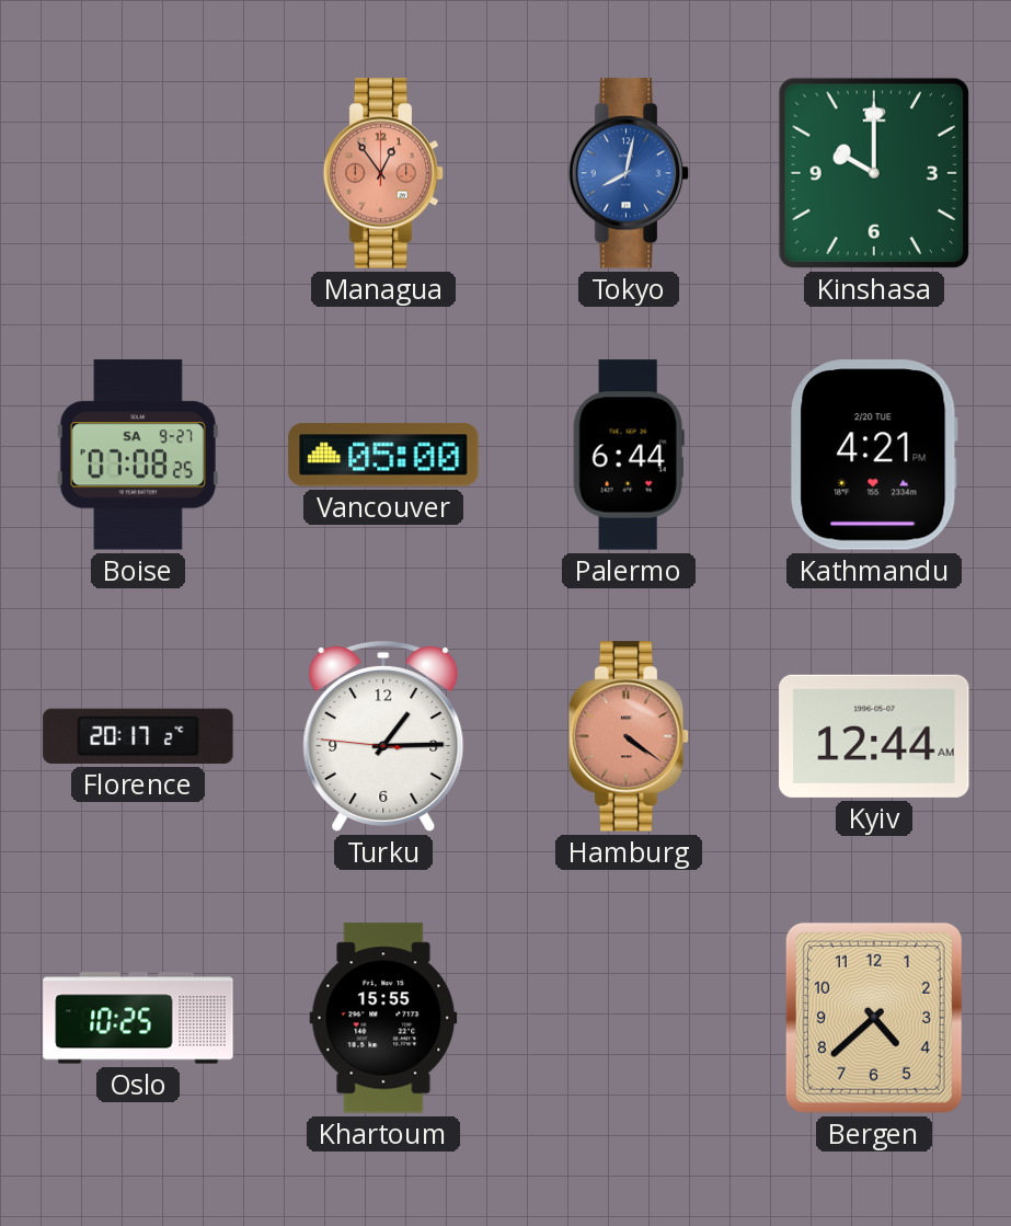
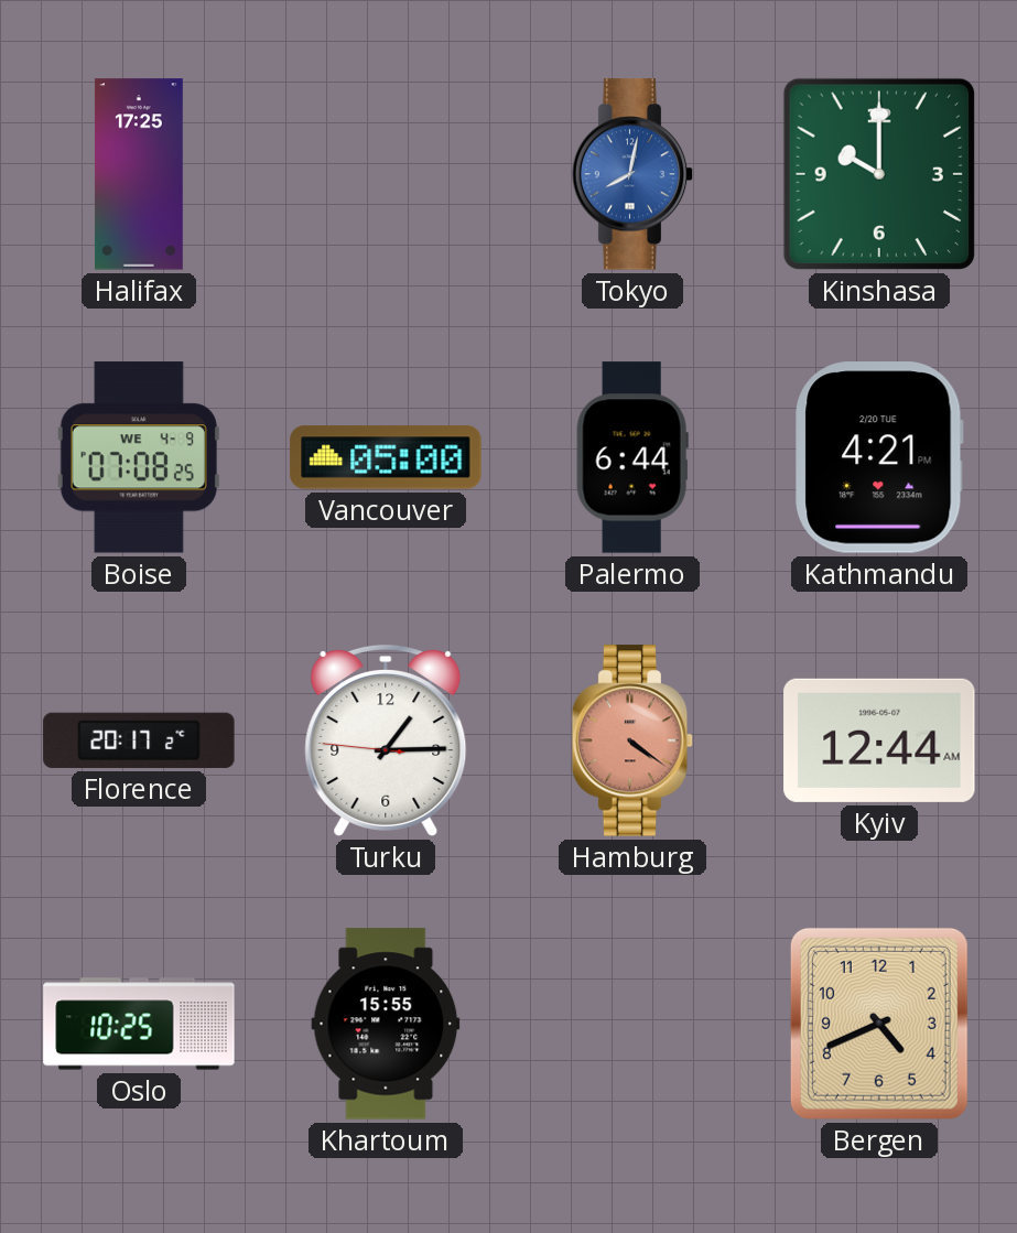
Halifax: none -> 17:25
Managua: 12:54 -> none
Boise date: SA 9-27 -> WE 4-9
Bergen: 4:38 -> 4:41
